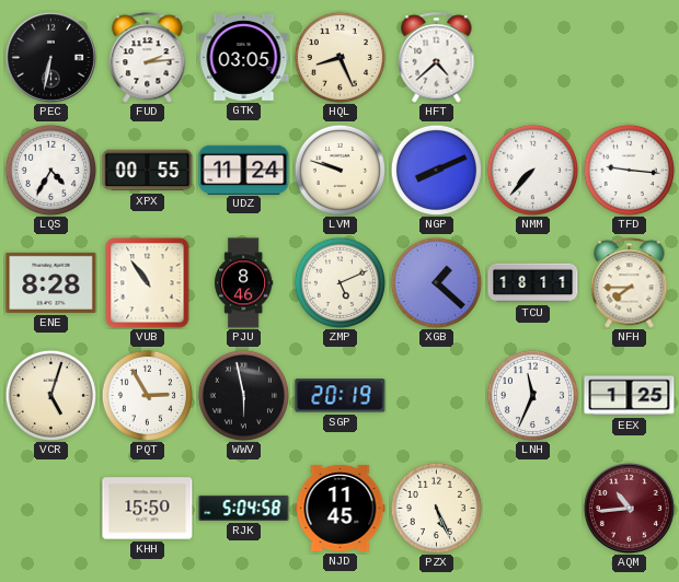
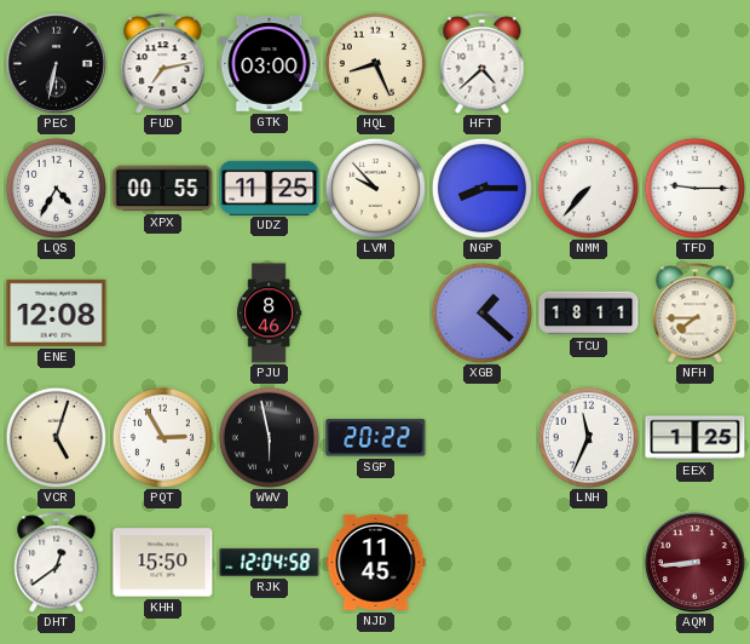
FUD: 2:14 -> 7:13
GTK: 03:05 -> 03:00
UDZ: 11:24 -> 11:25
LVM: 9:48 -> 9:53
NGP: 8:11 -> 8:15
TFD: 9:16 -> 9:15
ENE: 8:28 -> 12:08
VUB: 10:54 -> none
ZMP: 5:11 -> none
SGP: 20:19 -> 20:22
DHT: none -> 12:39
RJK: 5:04 -> 12:04
PZX: 5:26 -> none
AQM: 10:44 -> 8:44
